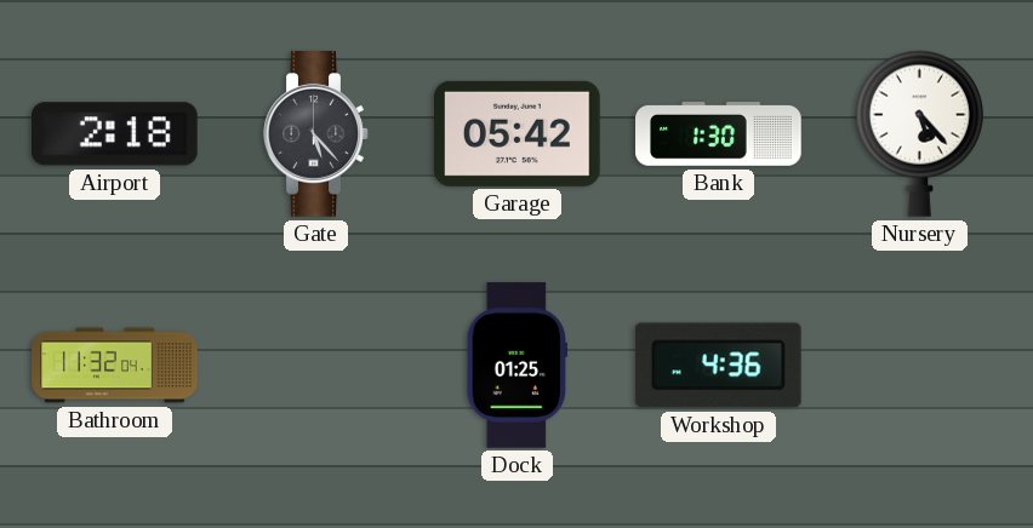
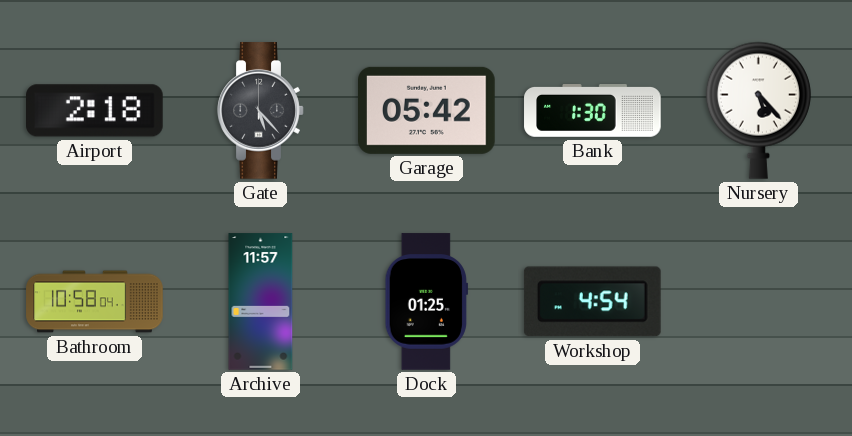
Bathroom: 11:32 -> 10:58
Archive: none -> 11:57
Workshop: 4:36 -> 4:54
